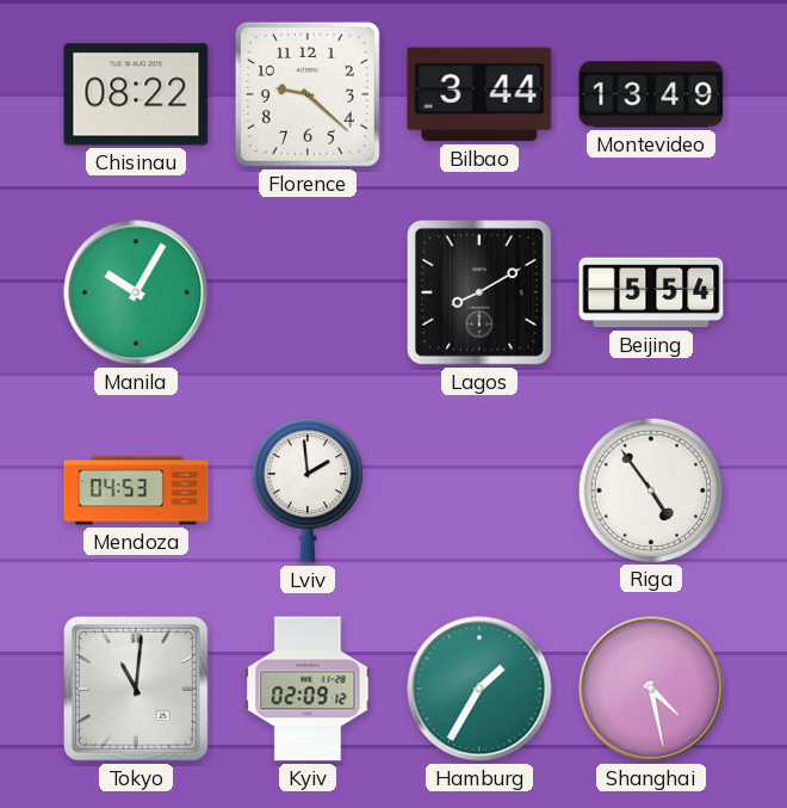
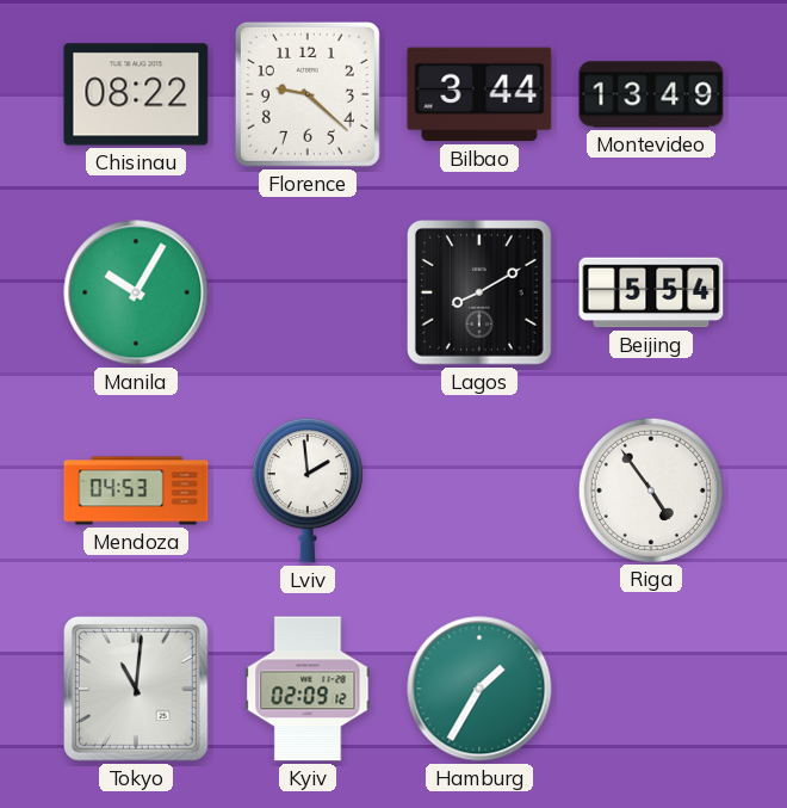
Shanghai: 4:28 -> none
